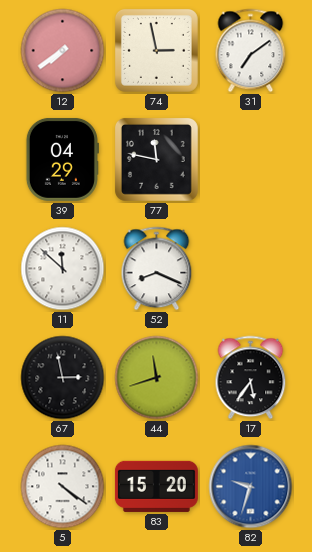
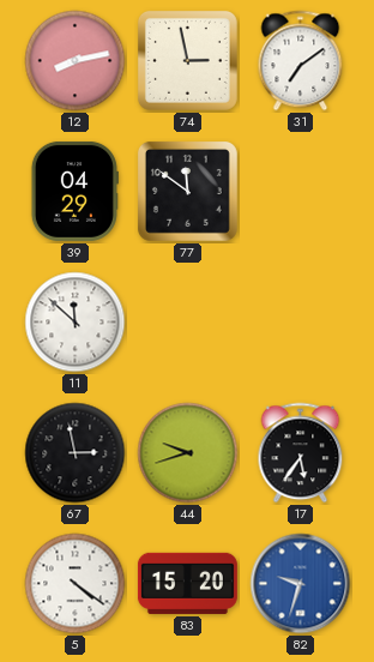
12: 7:39 -> 8:13
77: 11:47 -> 11:51
52: 8:19 -> none
44: 11:42 -> 9:42
